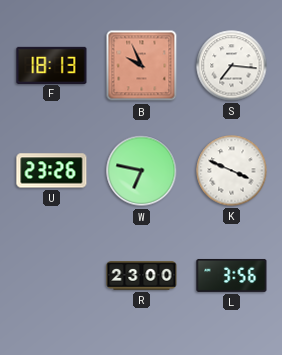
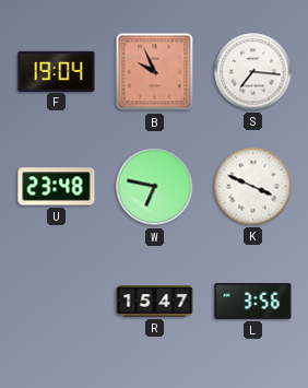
F: 18:13 -> 19:04
U: 23:26 -> 23:48
R: 23:00 -> 15:47
